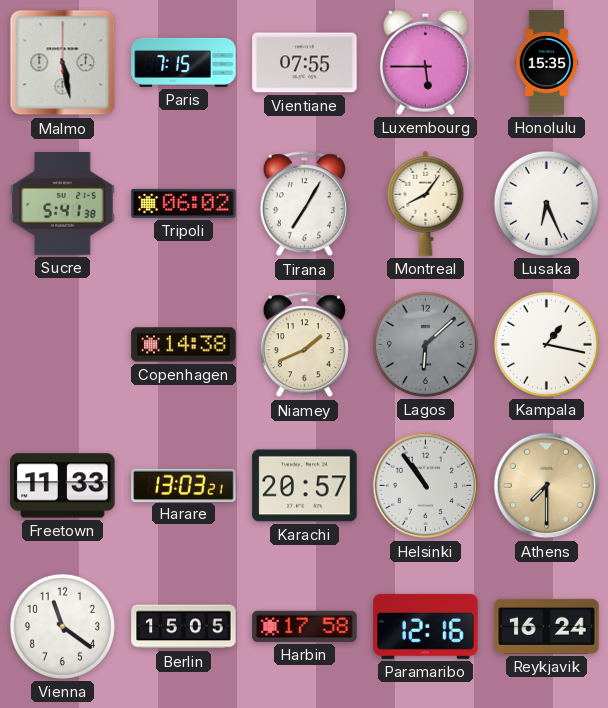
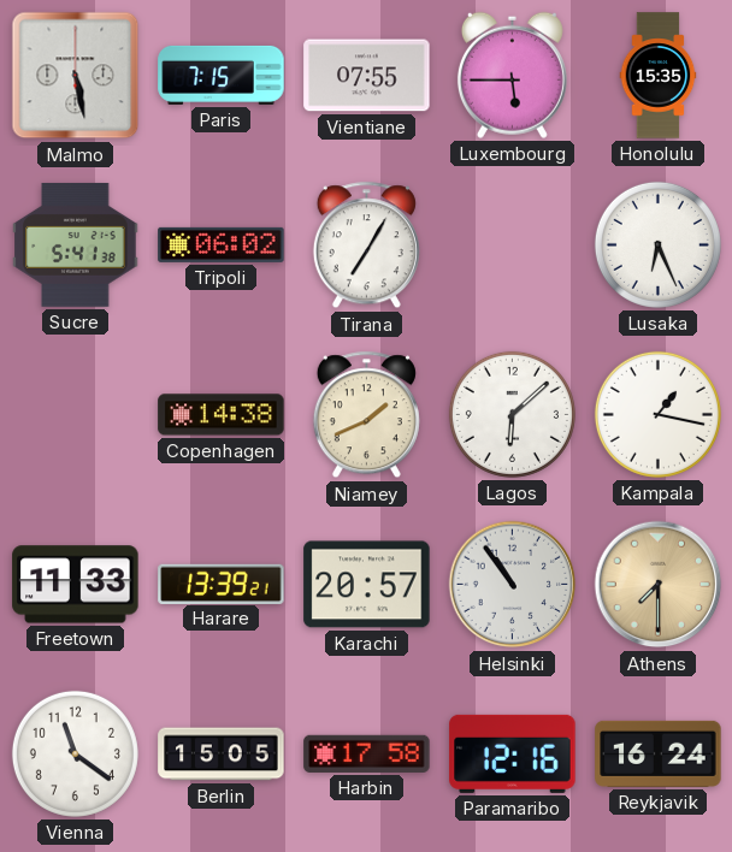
Montreal: 8:06 -> none
Lagos dial: grey -> white
Harare: 13:03 -> 13:39
